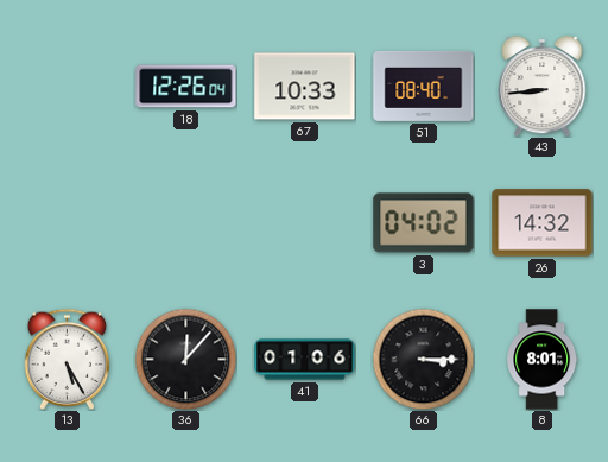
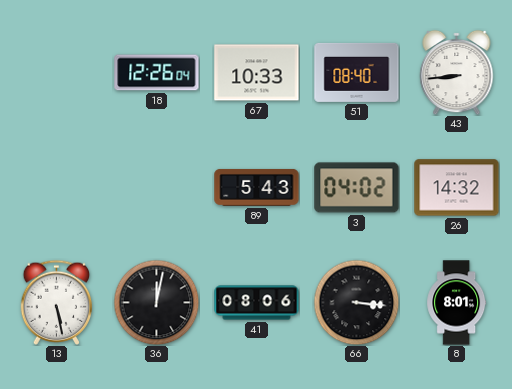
89: none -> 5:43
13: 5:25 -> 5:28
36: 12:07 -> 12:02
41: 01:06 -> 08:06
66: 3:15 -> 3:16
